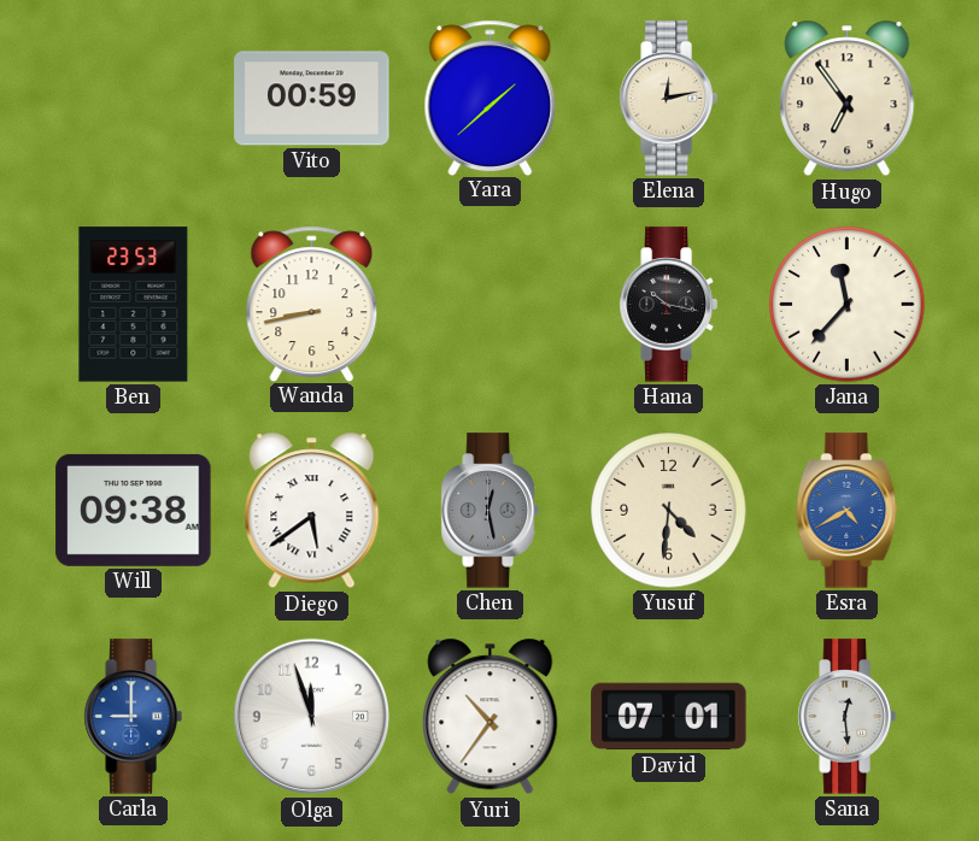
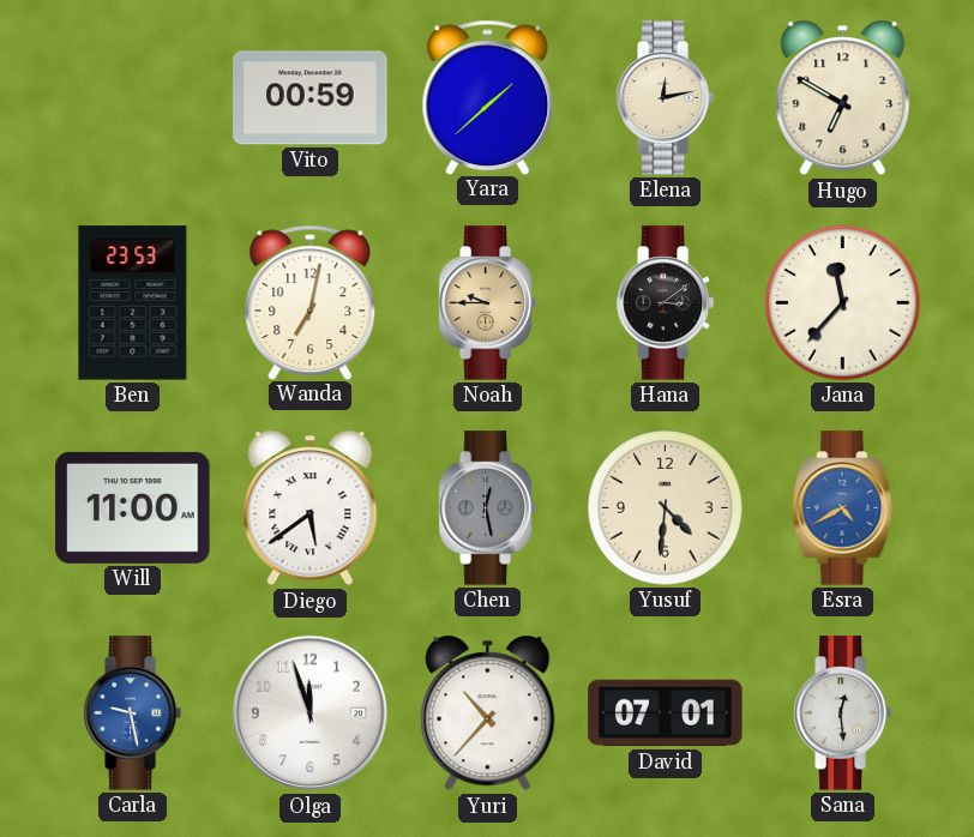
Hugo: 6:54 -> 6:50
Wanda: 8:43 -> 7:02
Noah: none -> 9:45
Hana: 10:17 -> 3:09
Will: 09:38 -> 11:00
Carla: 9:00 -> 9:28
Yuri: 10:36 -> 10:37
